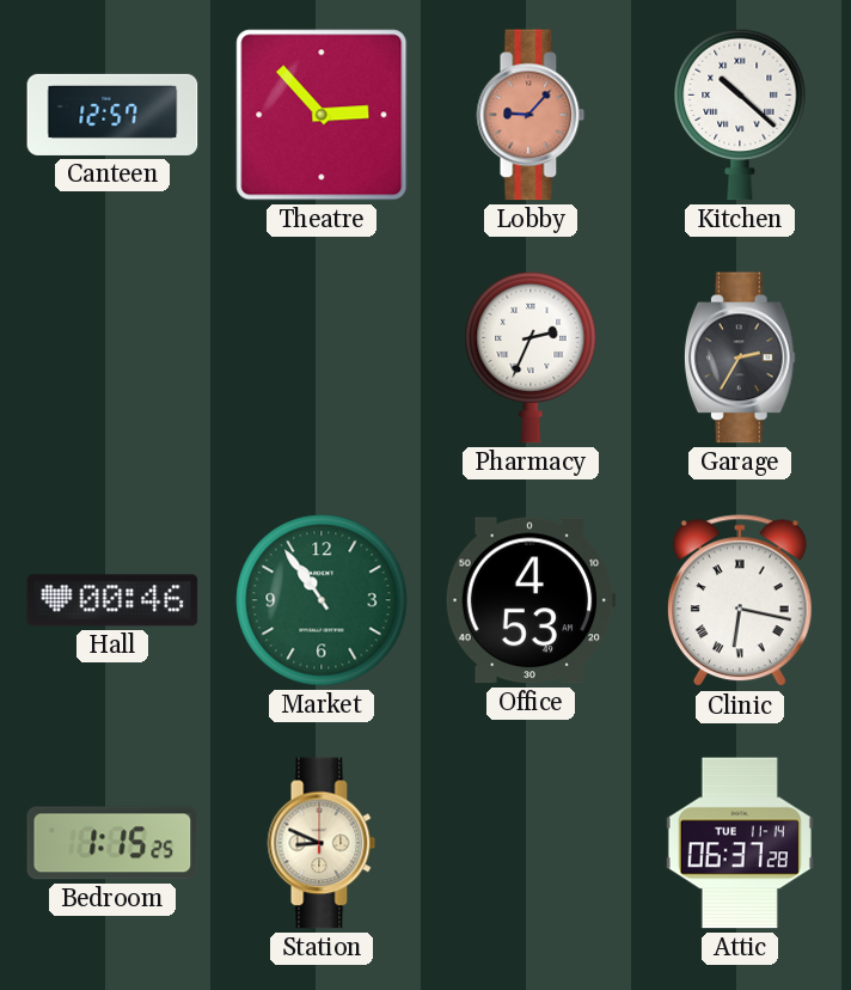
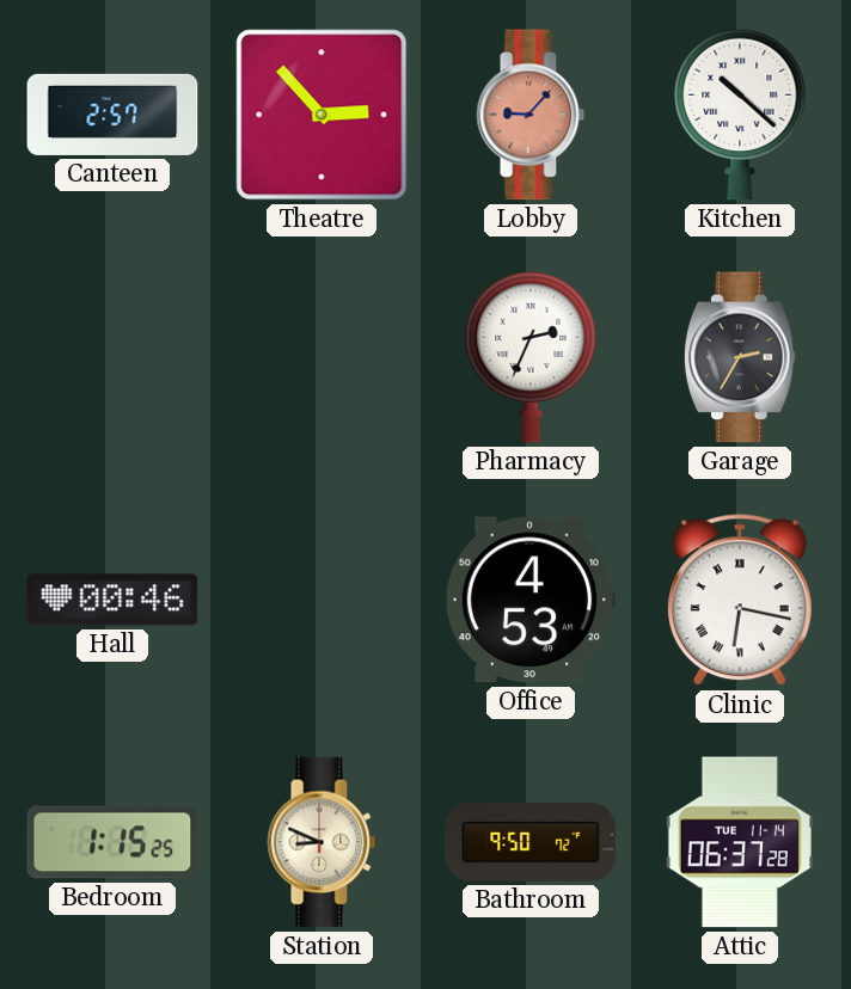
Canteen: 12:57 -> 2:57
Market: 10:54 -> none
Bathroom: none -> 9:50
